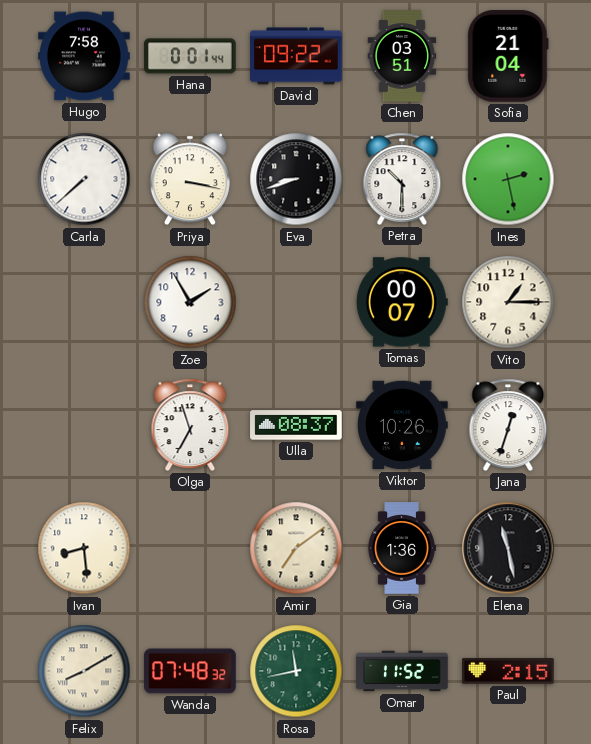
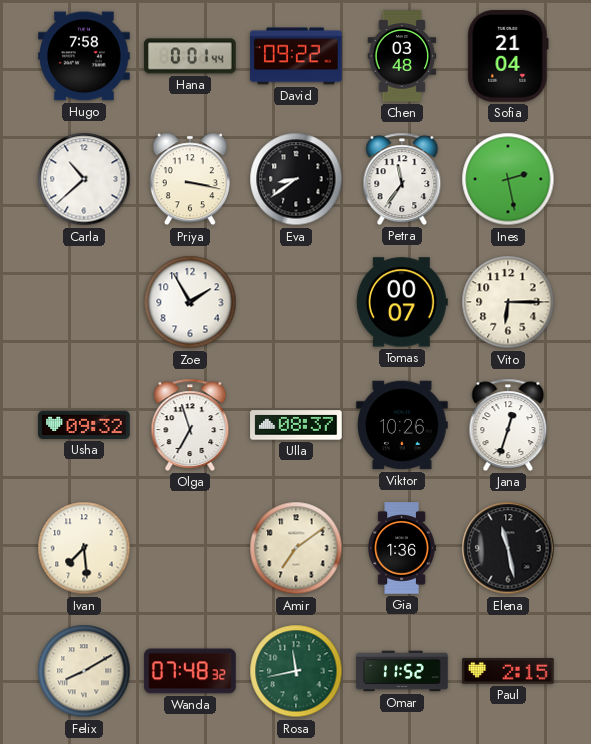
Chen: 03:51 -> 03:48
Carla: 7:38 -> 10:38
Eva: 8:42 -> 8:39
Petra: 10:30 -> 11:36
Vito: 1:15 -> 6:15
Usha: none -> 09:32
Ivan: 8:29 -> 7:29
